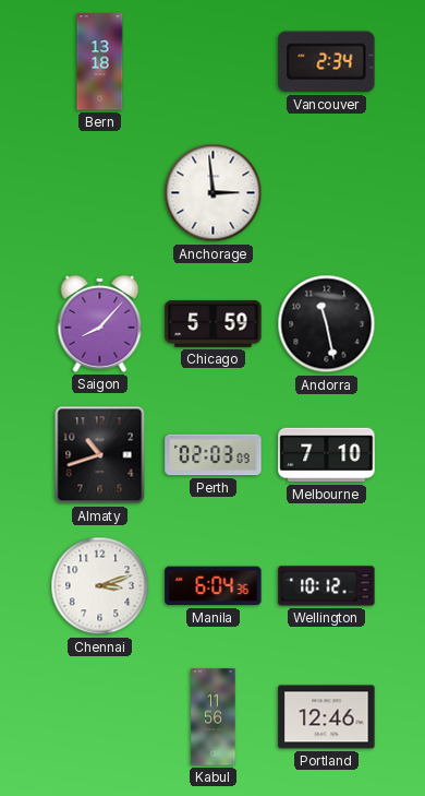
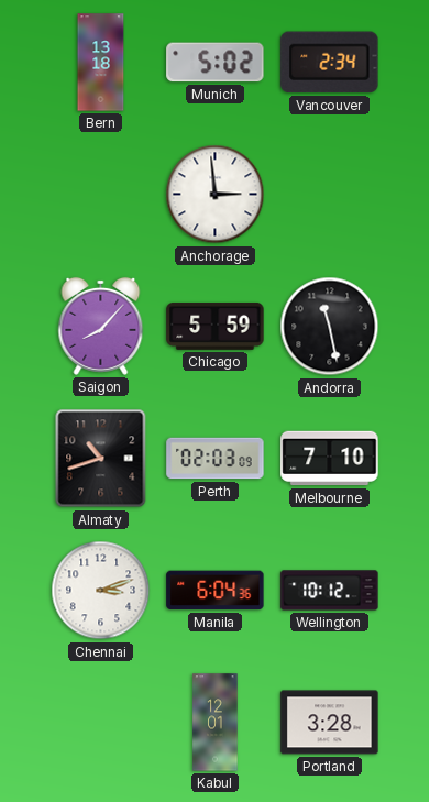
Munich: none -> 5:02
Kabul: 11:56 -> 12:01
Portland: 12:46 -> 3:28
